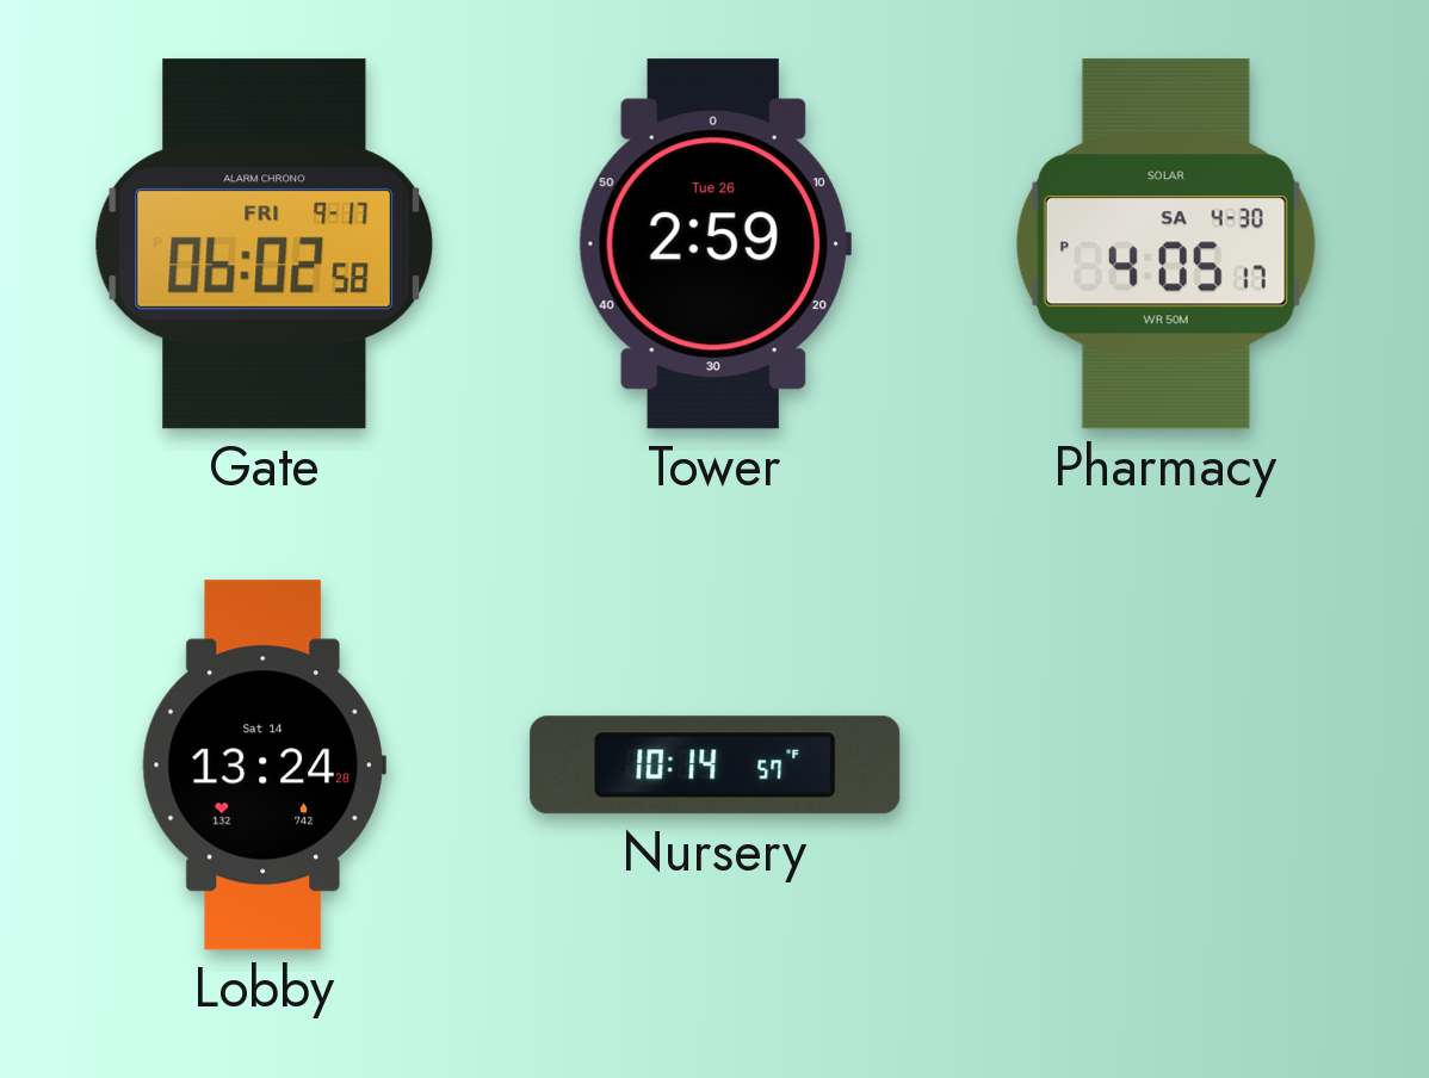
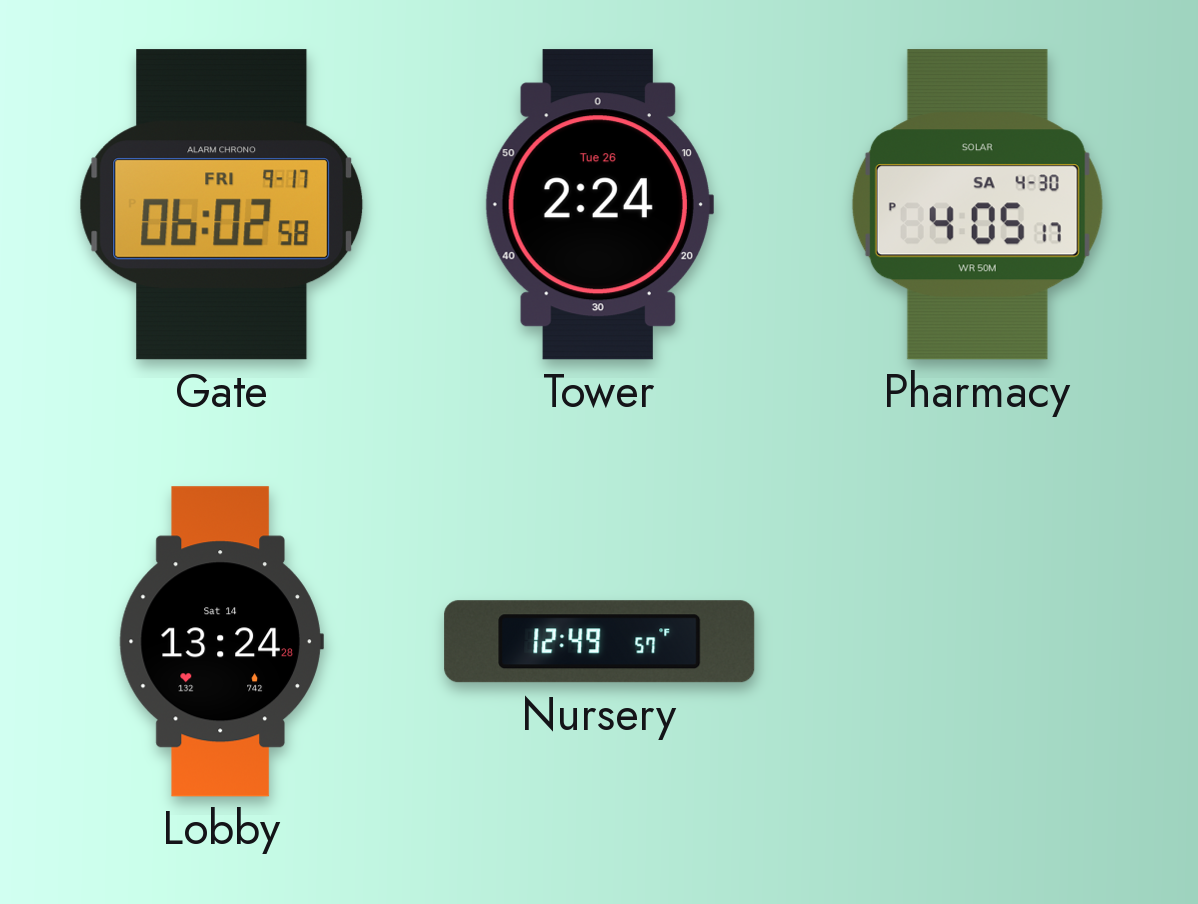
Tower: 2:59 -> 2:24
Nursery: 10:14 -> 12:49
